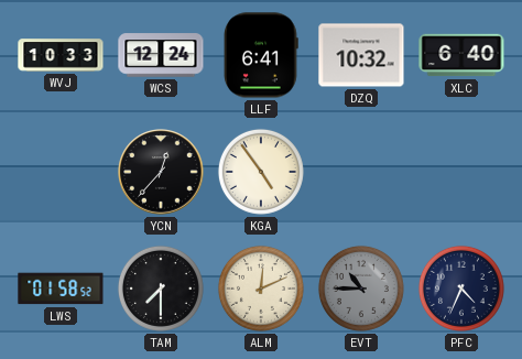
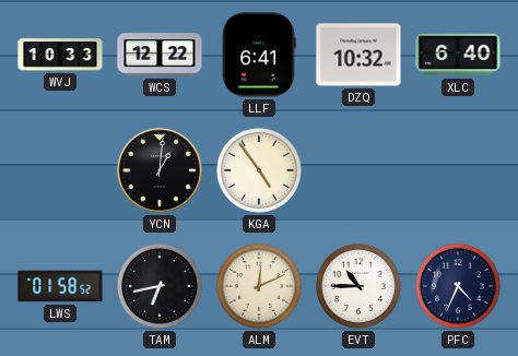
WCS: 12:24 -> 12:22
YCN: 12:37 -> 1:01
TAM: 7:30 -> 6:43
EVT dial: grey -> white
